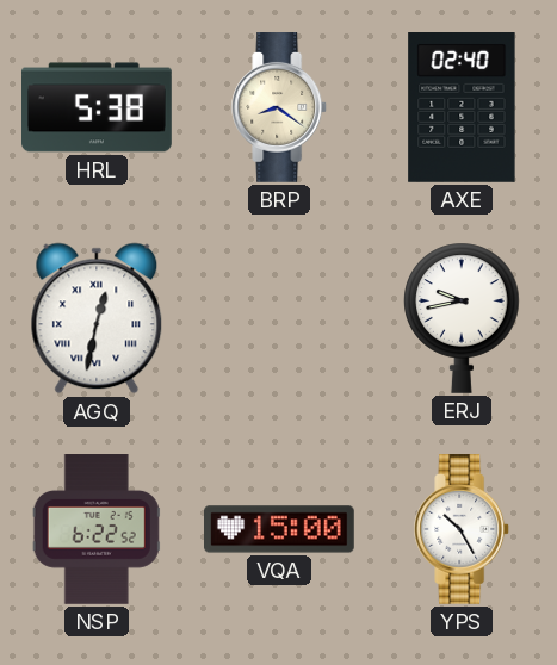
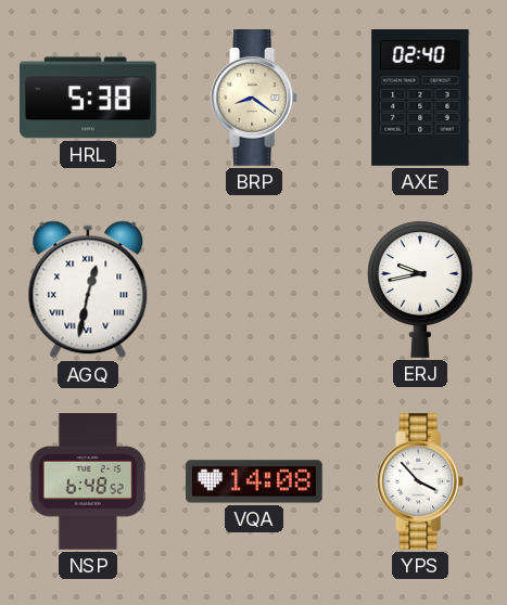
NSP: 6:22 -> 6:48
VQA: 15:00 -> 14:08
YPS: 10:25 -> 3:53
